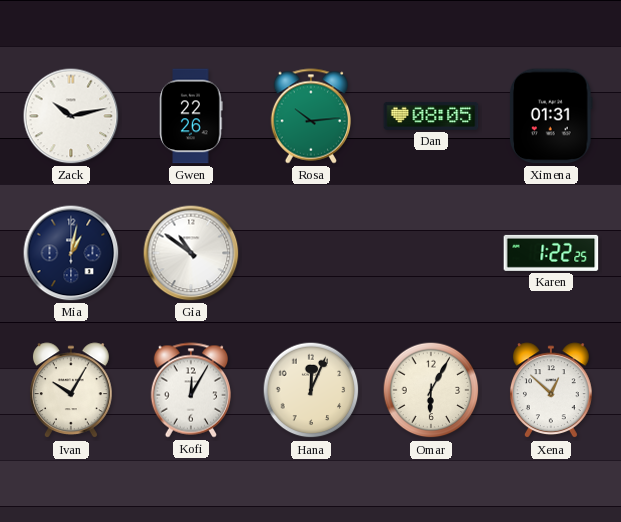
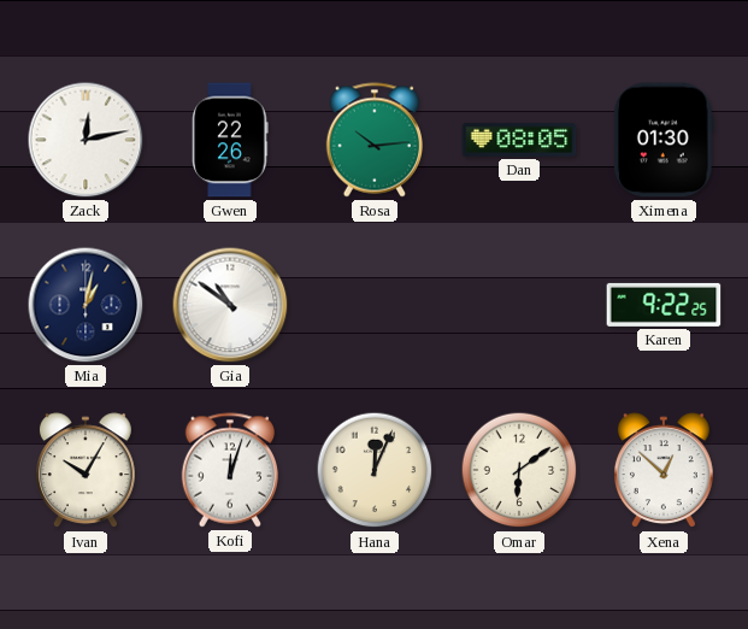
Zack: 10:13 -> 12:13
Ximena: 01:31 -> 01:30
Karen: 1:22 -> 9:22
Kofi: 12:05 -> 12:03
Omar: 6:05 -> 6:09
